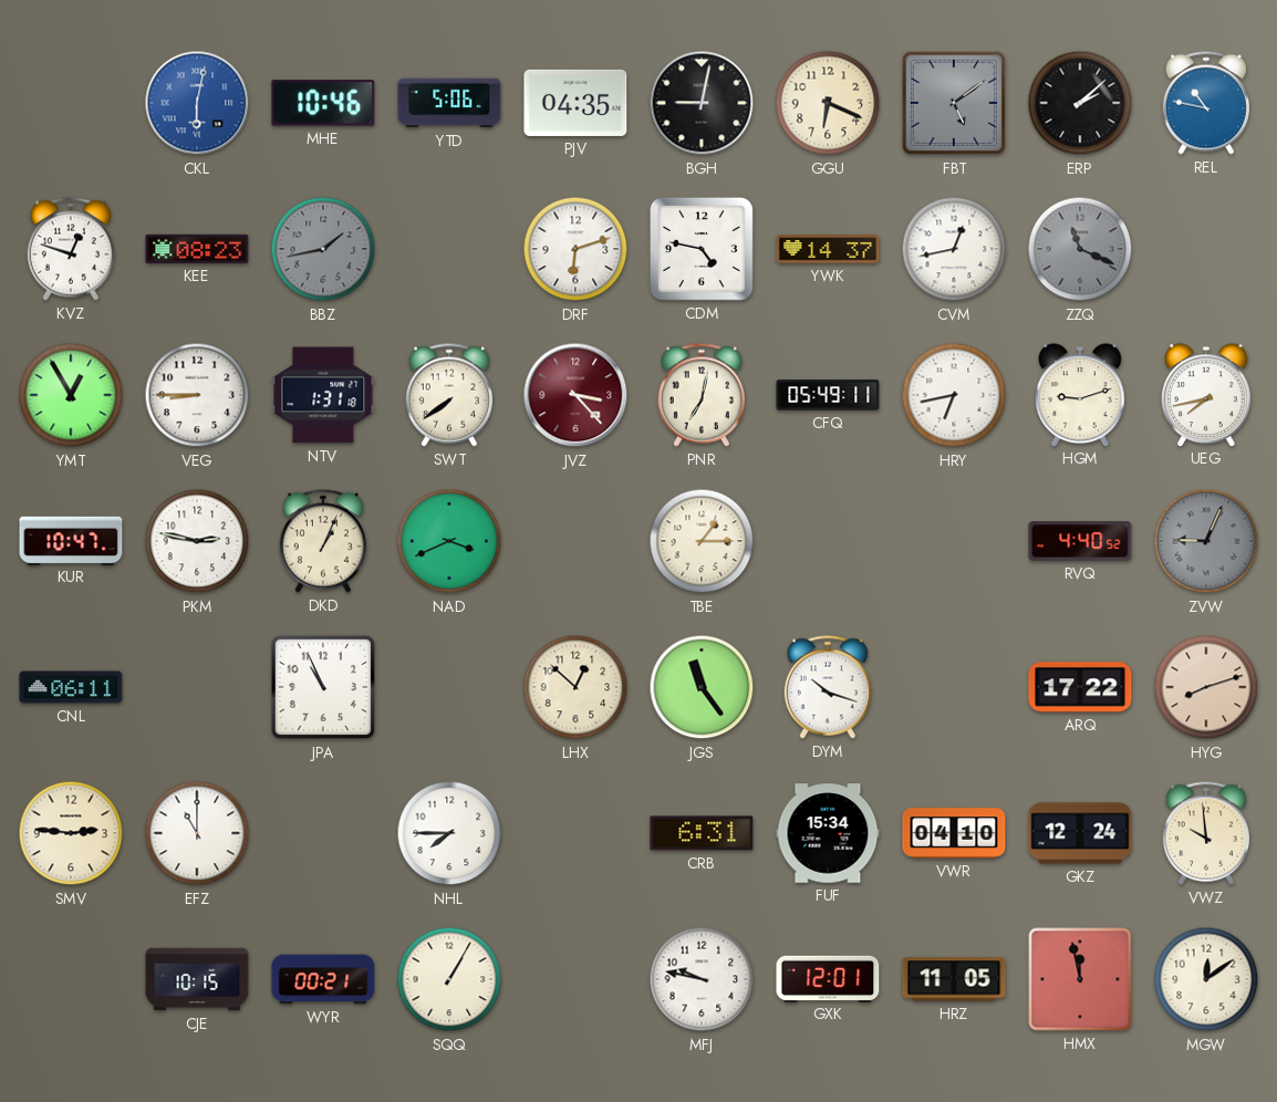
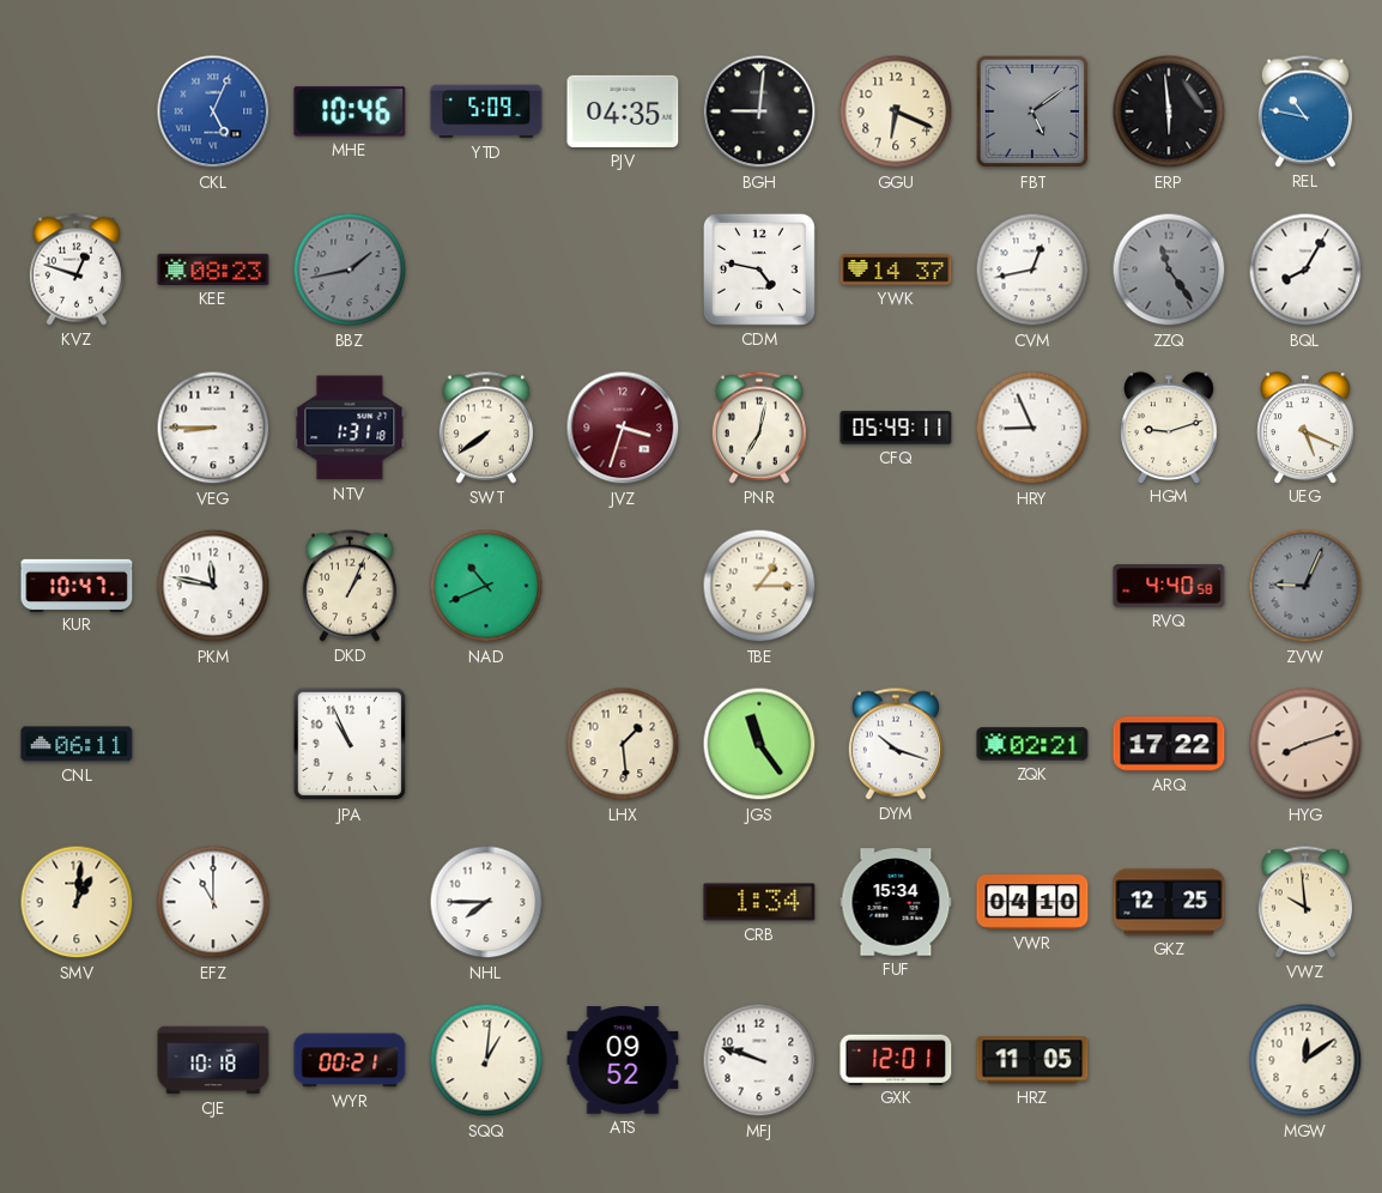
CKL: 6:02 -> 5:04
YTD: 5:06 -> 5:09
BGH: 9:02 -> 9:01
ERP: 2:08 -> 5:59
DRF: 6:12 -> none
ZZQ: 11:19 -> 11:24
BQL: none -> 8:05
YMT: 12:55 -> none
JVZ: 3:23 -> 3:33
HRY: 6:43 -> 8:56
UEG: 7:43 -> 5:19
PKM: 2:47 -> 11:47
NAD: 3:41 -> 10:41
RVQ: 4:40:52 -> 4:40:58
LHX: 12:52 -> 1:29
ZQK: none -> 02:21
SMV: 2:46 -> 1:01
CRB: 6:31 -> 1:34
GKZ: 12:24 -> 12:25
CJE: 10:15 -> 10:18
SQQ: 1:05 -> 1:01
ATS: none -> 09:52
MFJ: 9:47 -> 9:48
HMX: 11:58 -> none
